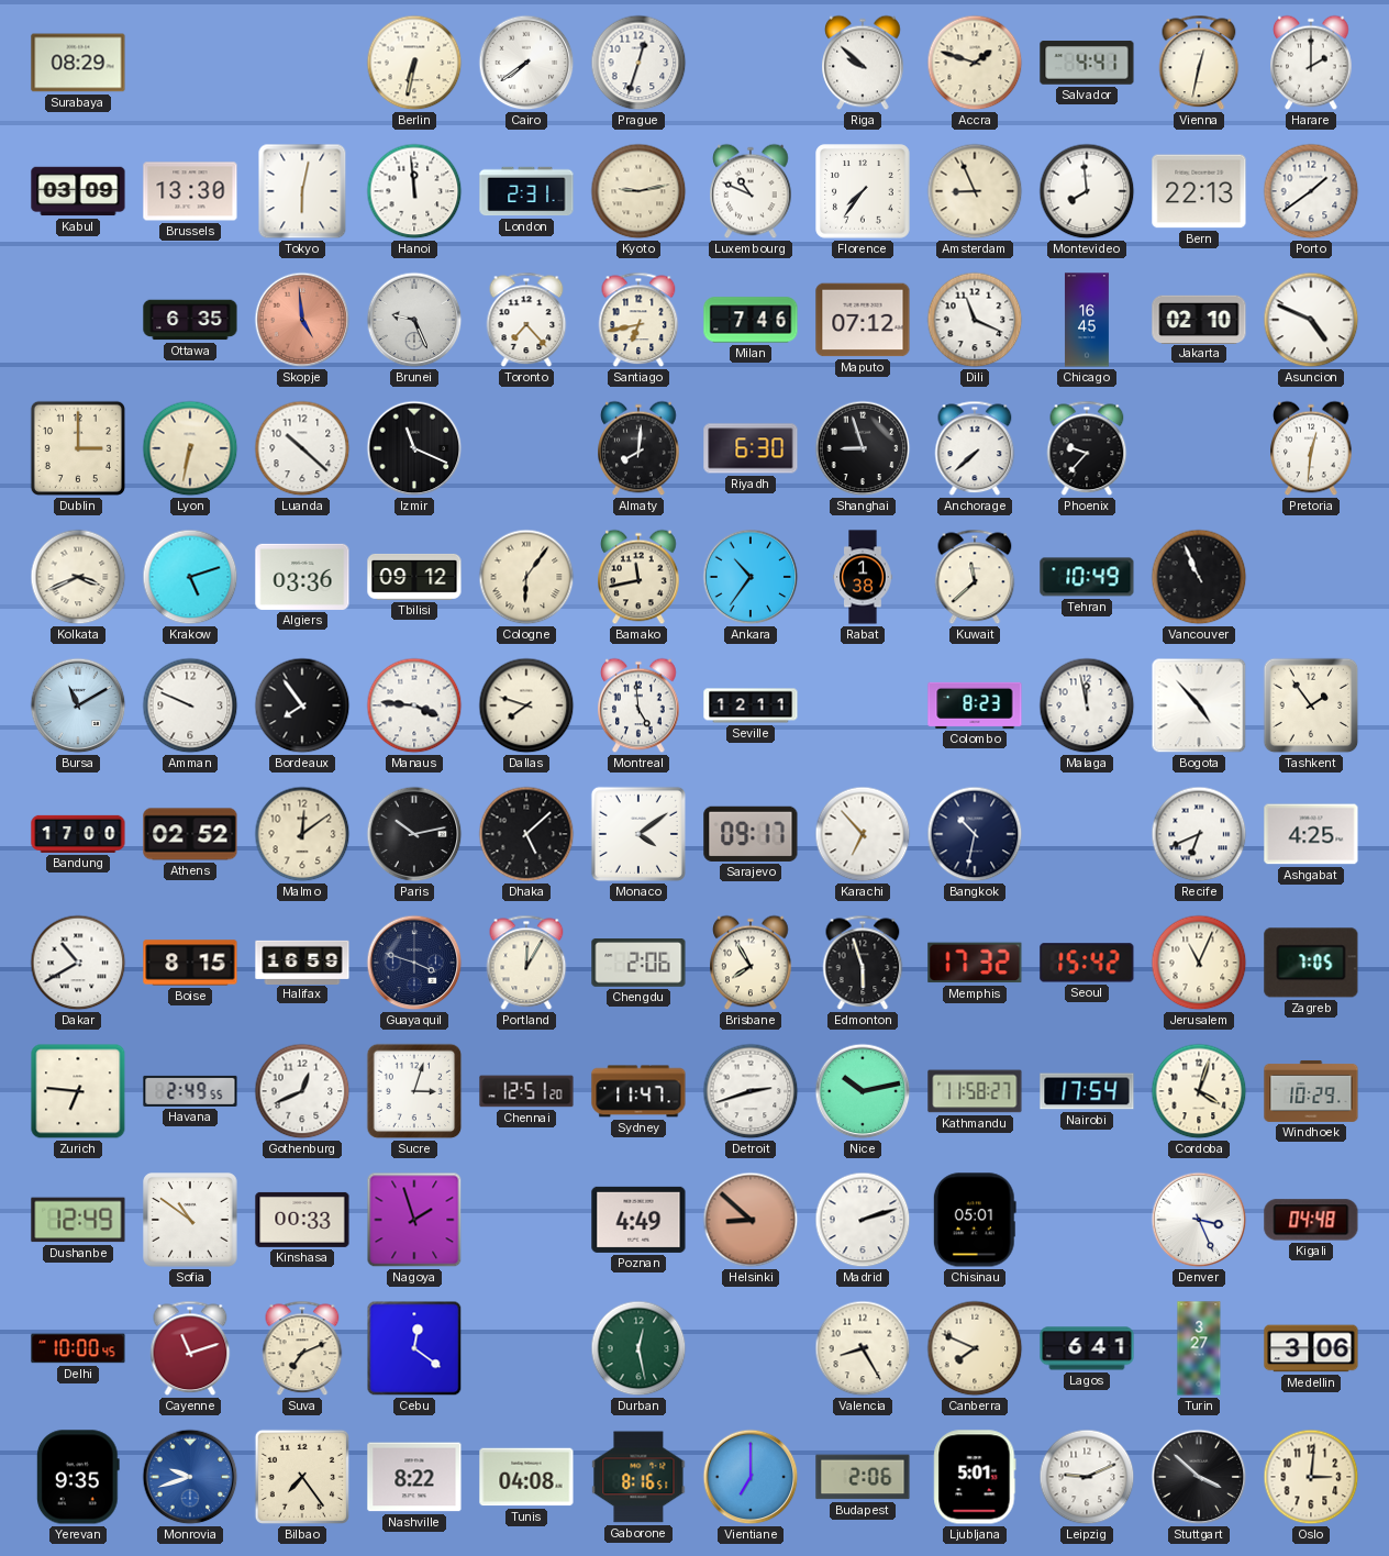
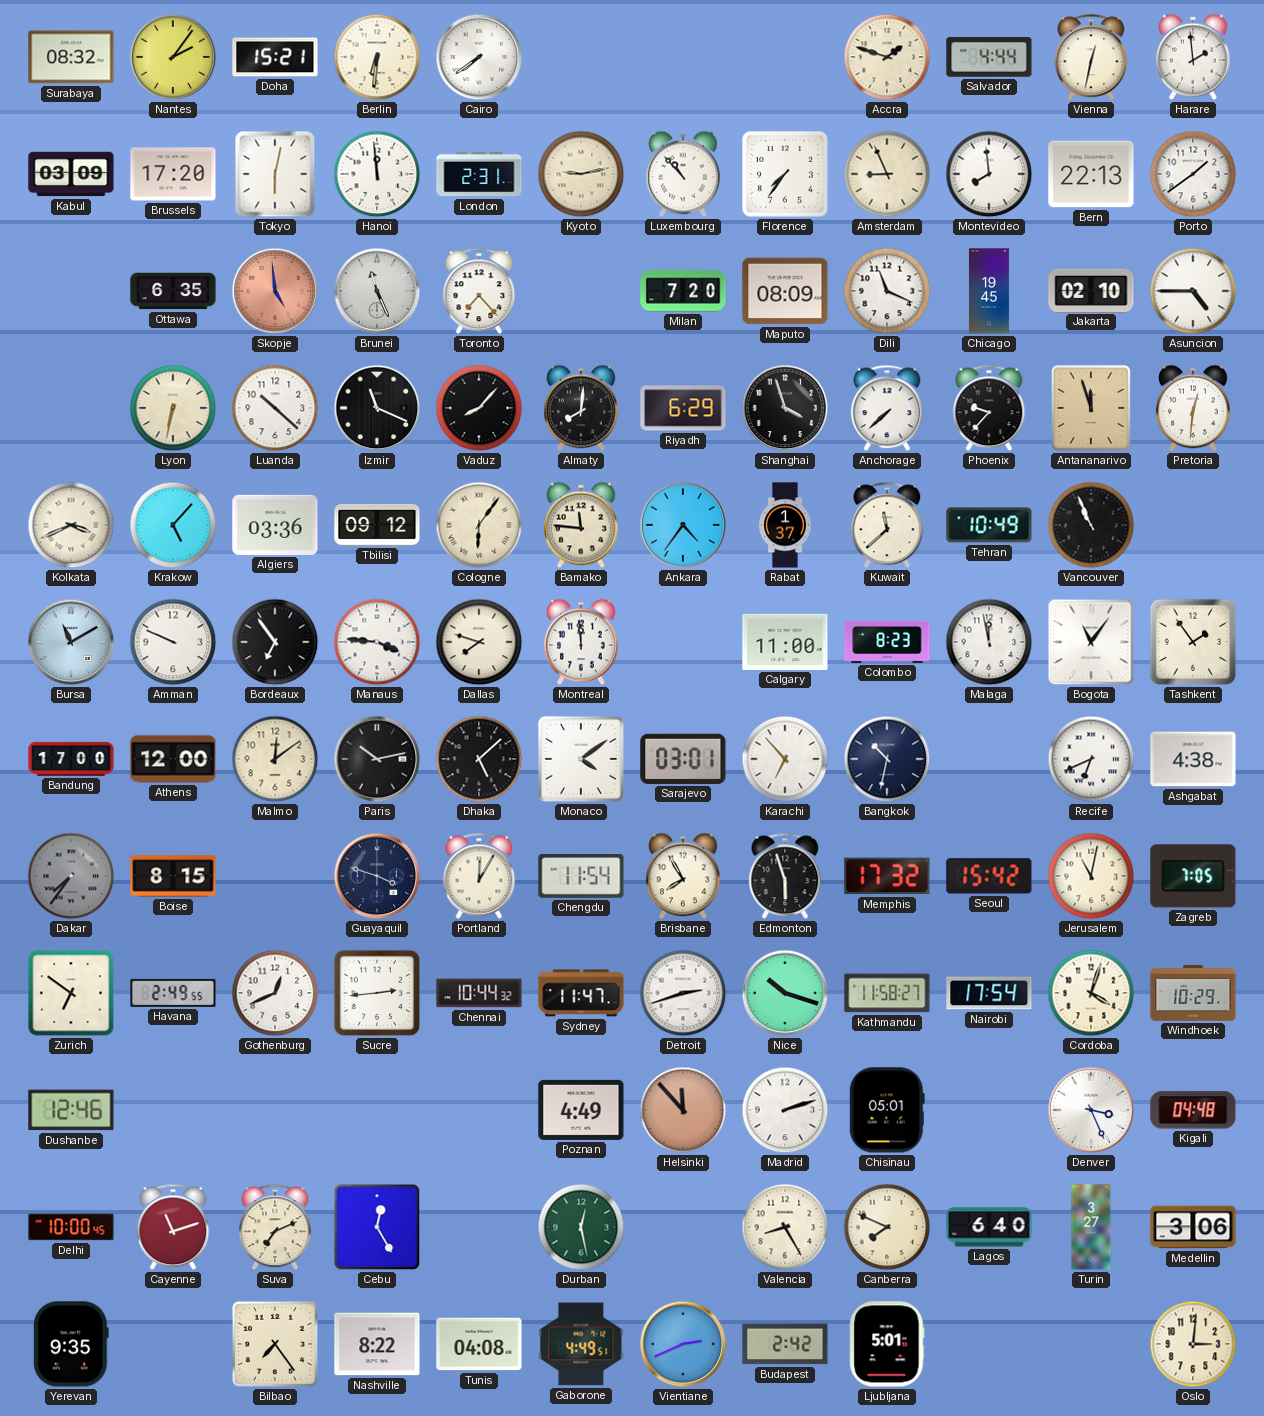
Surabaya: 08:29 -> 08:32
Nantes: none -> 2:06
Doha: none -> 15:21
Berlin: 6:32 -> 6:31
Prague: 12:33 -> none
Riga: 9:52 -> none
Salvador: 4:41 -> 4:44
Harare: 2:00 -> 1:59
Brussels: 13:30 -> 17:20
Luxembourg: 10:49 -> 10:53
Brunei: 9:26 -> 11:26
Santiago: 6:43 -> none
Milan: 7:46 -> 7:20
Maputo: 07:12 -> 08:09
Chicago: 16:45 -> 19:45
Asuncion: 4:49 -> 4:45
Dublin: 3:00 -> none
Vaduz: none -> 8:07
Riyadh: 6:30 -> 6:29
Shanghai: 8:57 -> 3:57
Antananarivo: none -> 11:57
Krakow: 5:12 -> 5:07
Bamako: 11:43 -> 11:46
Ankara: 10:36 -> 4:36
Rabat: 1:38 -> 1:37
Bordeaux: 7:54 -> 6:54
Montreal: 4:59 -> 11:59
Seville: 12:11 -> none
Calgary: none -> 11:00
Bogota: 4:53 -> 11:06
Athens: 02:52 -> 12:00
Sarajevo: 09:17 -> 03:01
Ashgabat: 4:25 -> 4:38
Dakar: 10:40 -> 7:36
Dakar dial: white -> grey
Halifax: 16:59 -> none
Chengdu: 2:06 -> 11:54
Jerusalem: 11:04 -> 11:02
Zurich: 6:46 -> 6:51
Sucre: 3:03 -> 2:44
Chennai: 12:51 -> 10:44
Nice: 10:13 -> 10:18
Dushanbe: 12:49 -> 12:46
Sofia: 10:51 -> none
Kinshasa: 00:33 -> none
Nagoya: 1:57 -> none
Helsinki: 8:52 -> 11:53
Cebu: 12:21 -> 12:25
Lagos: 6:41 -> 6:40
Monrovia: 9:42 -> none
Gaborone: 8:16 -> 4:49
Vientiane: 7:00 -> 2:41
Budapest: 2:06 -> 2:42
Leipzig: 9:11 -> none
Stuttgart: 3:52 -> none
